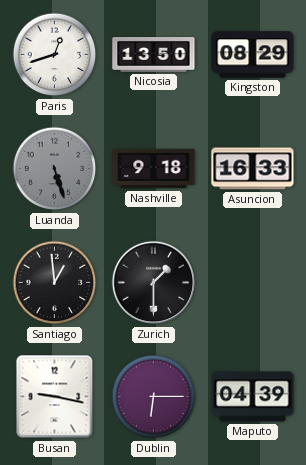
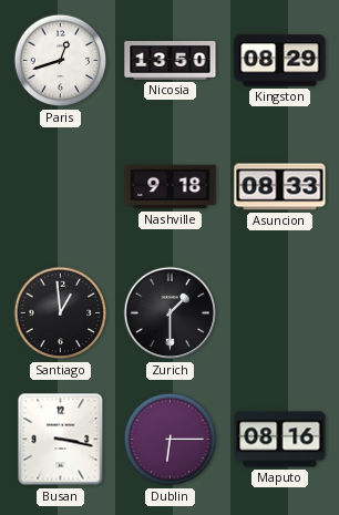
Luanda: 5:27 -> none
Asuncion: 16:33 -> 08:33
Busan: 9:17 -> 3:17
Maputo: 04:39 -> 08:16
